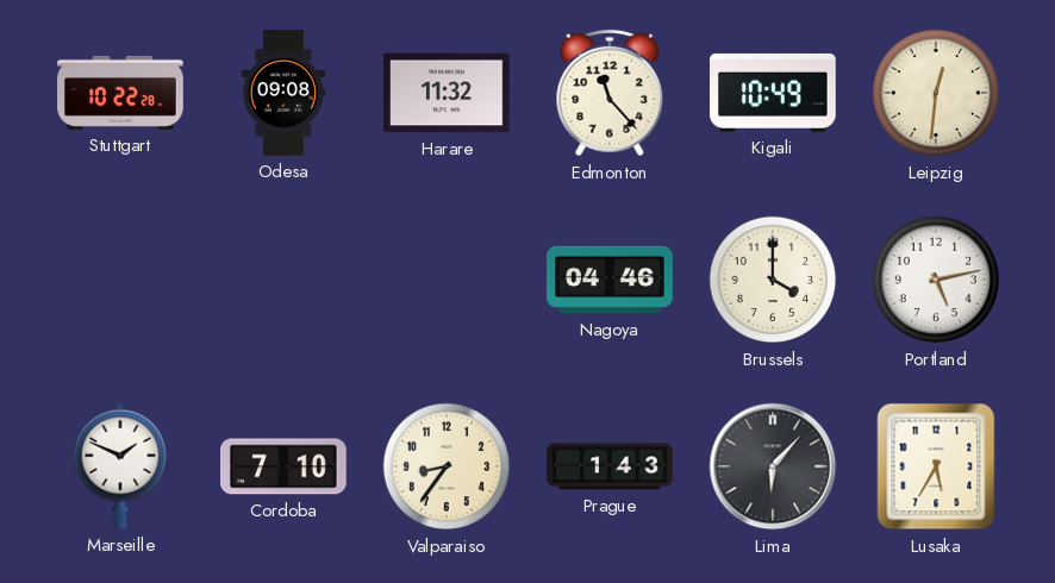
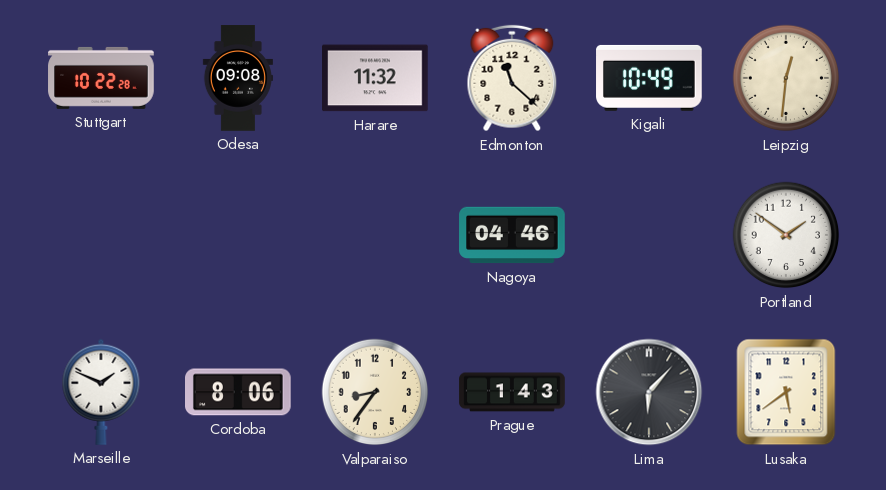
Edmonton: 11:23 -> 11:22
Brussels: 4:00 -> none
Portland: 5:13 -> 1:51
Cordoba: 7:10 -> 8:06
Lusaka: 5:35 -> 5:39
